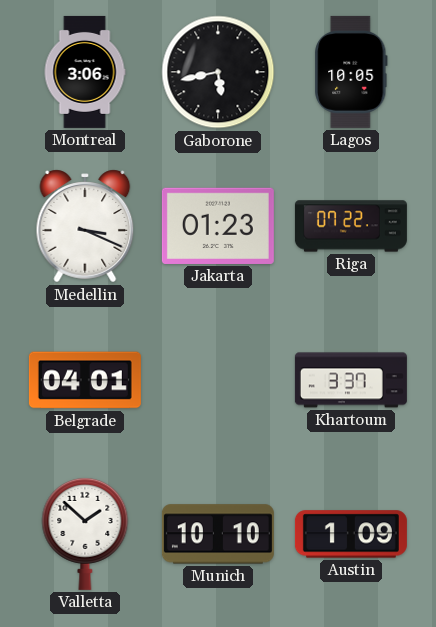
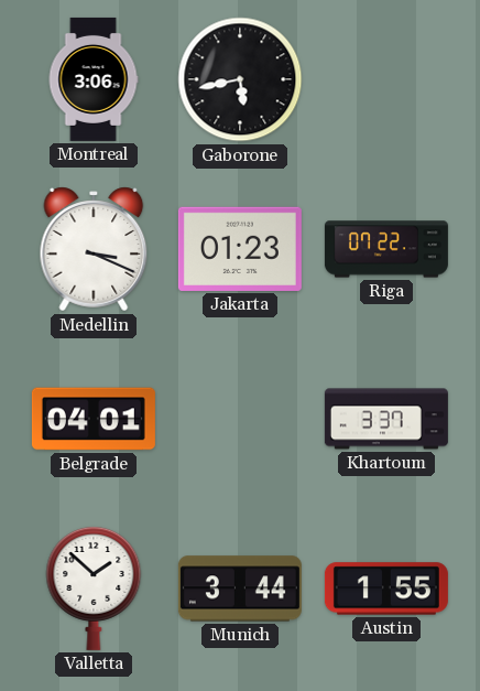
Lagos: 10:05 -> none
Munich: 10:10 -> 3:44
Austin: 1:09 -> 1:55
